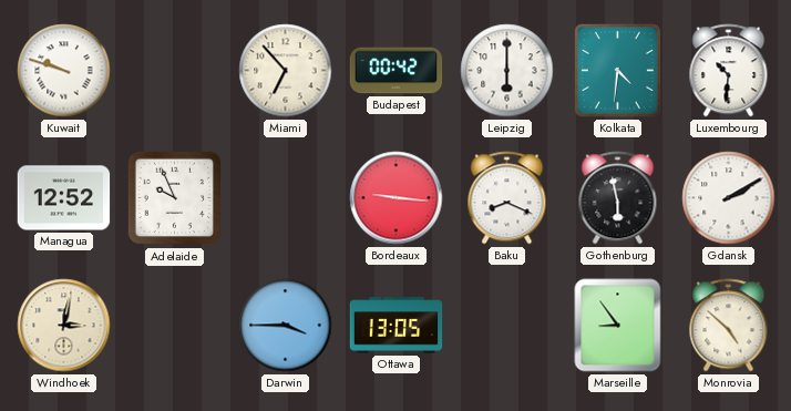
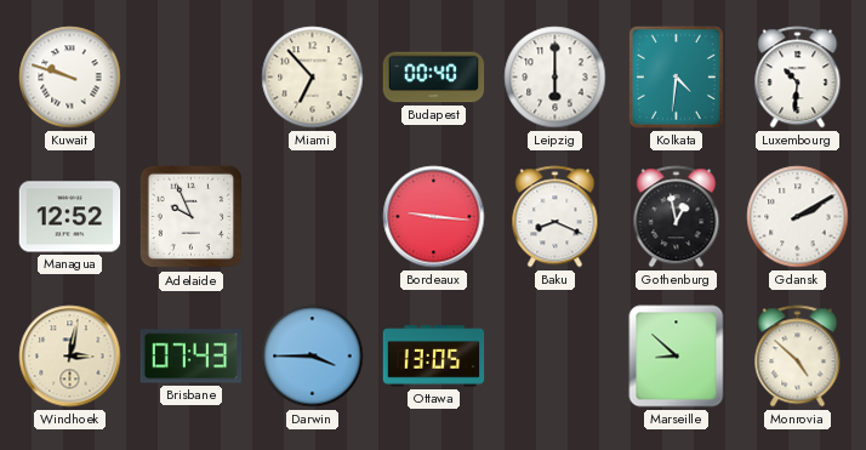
Budapest: 00:42 -> 00:40
Gothenburg: 5:58 -> 12:58
Brisbane: none -> 07:43
Marseille: 8:54 -> 8:52
